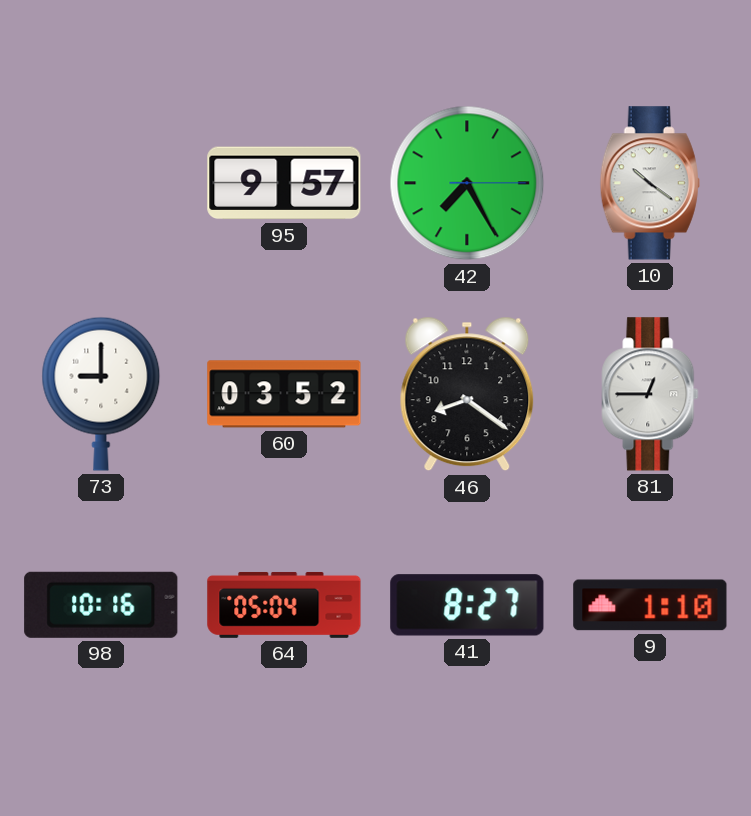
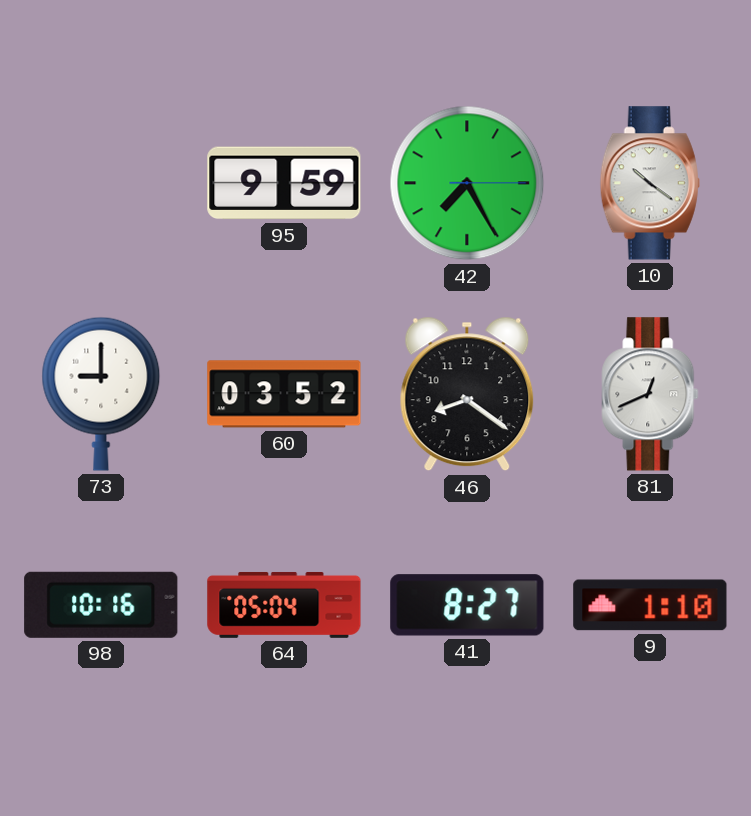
95: 9:57 -> 9:59
81: 12:45 -> 12:41
